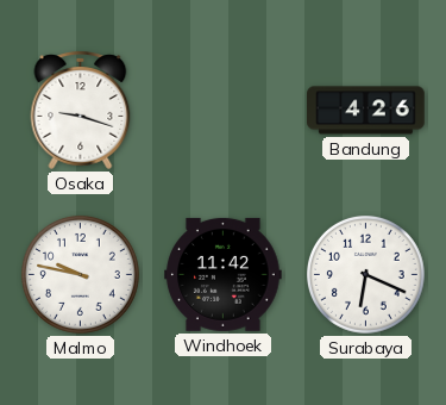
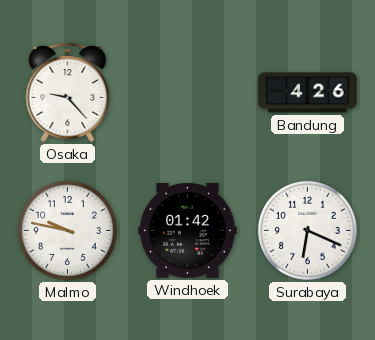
Osaka: 9:18 -> 9:23
Windhoek: 11:42 -> 01:42
